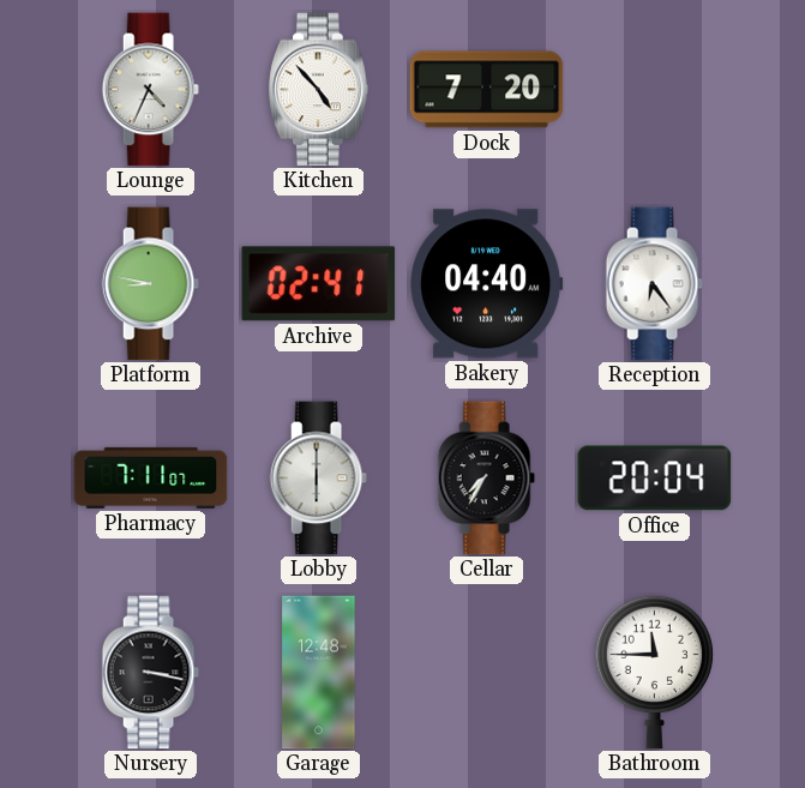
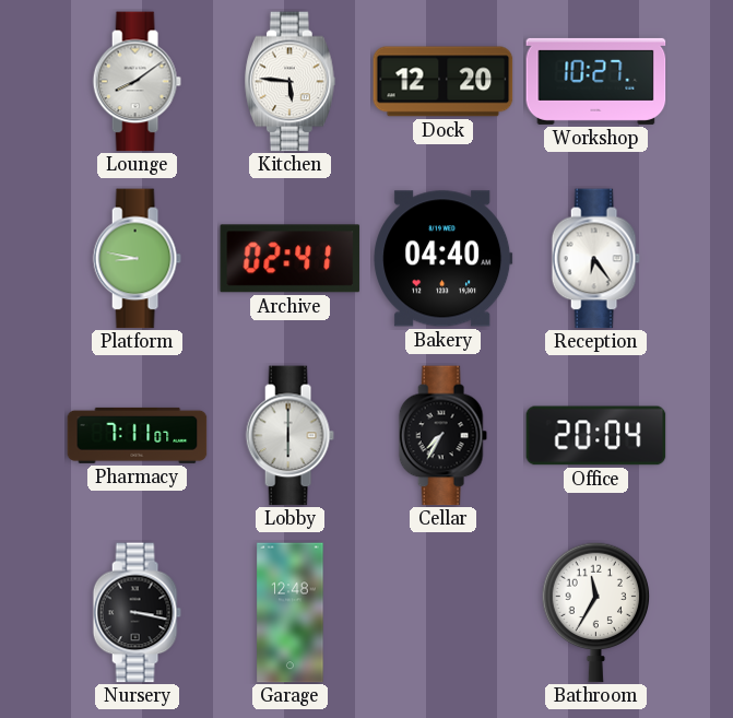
Lounge: 4:34 -> 8:09
Kitchen: 4:53 -> 5:46
Dock: 7:20 -> 12:20
Workshop: none -> 10:27
Bathroom: 11:45 -> 11:35
